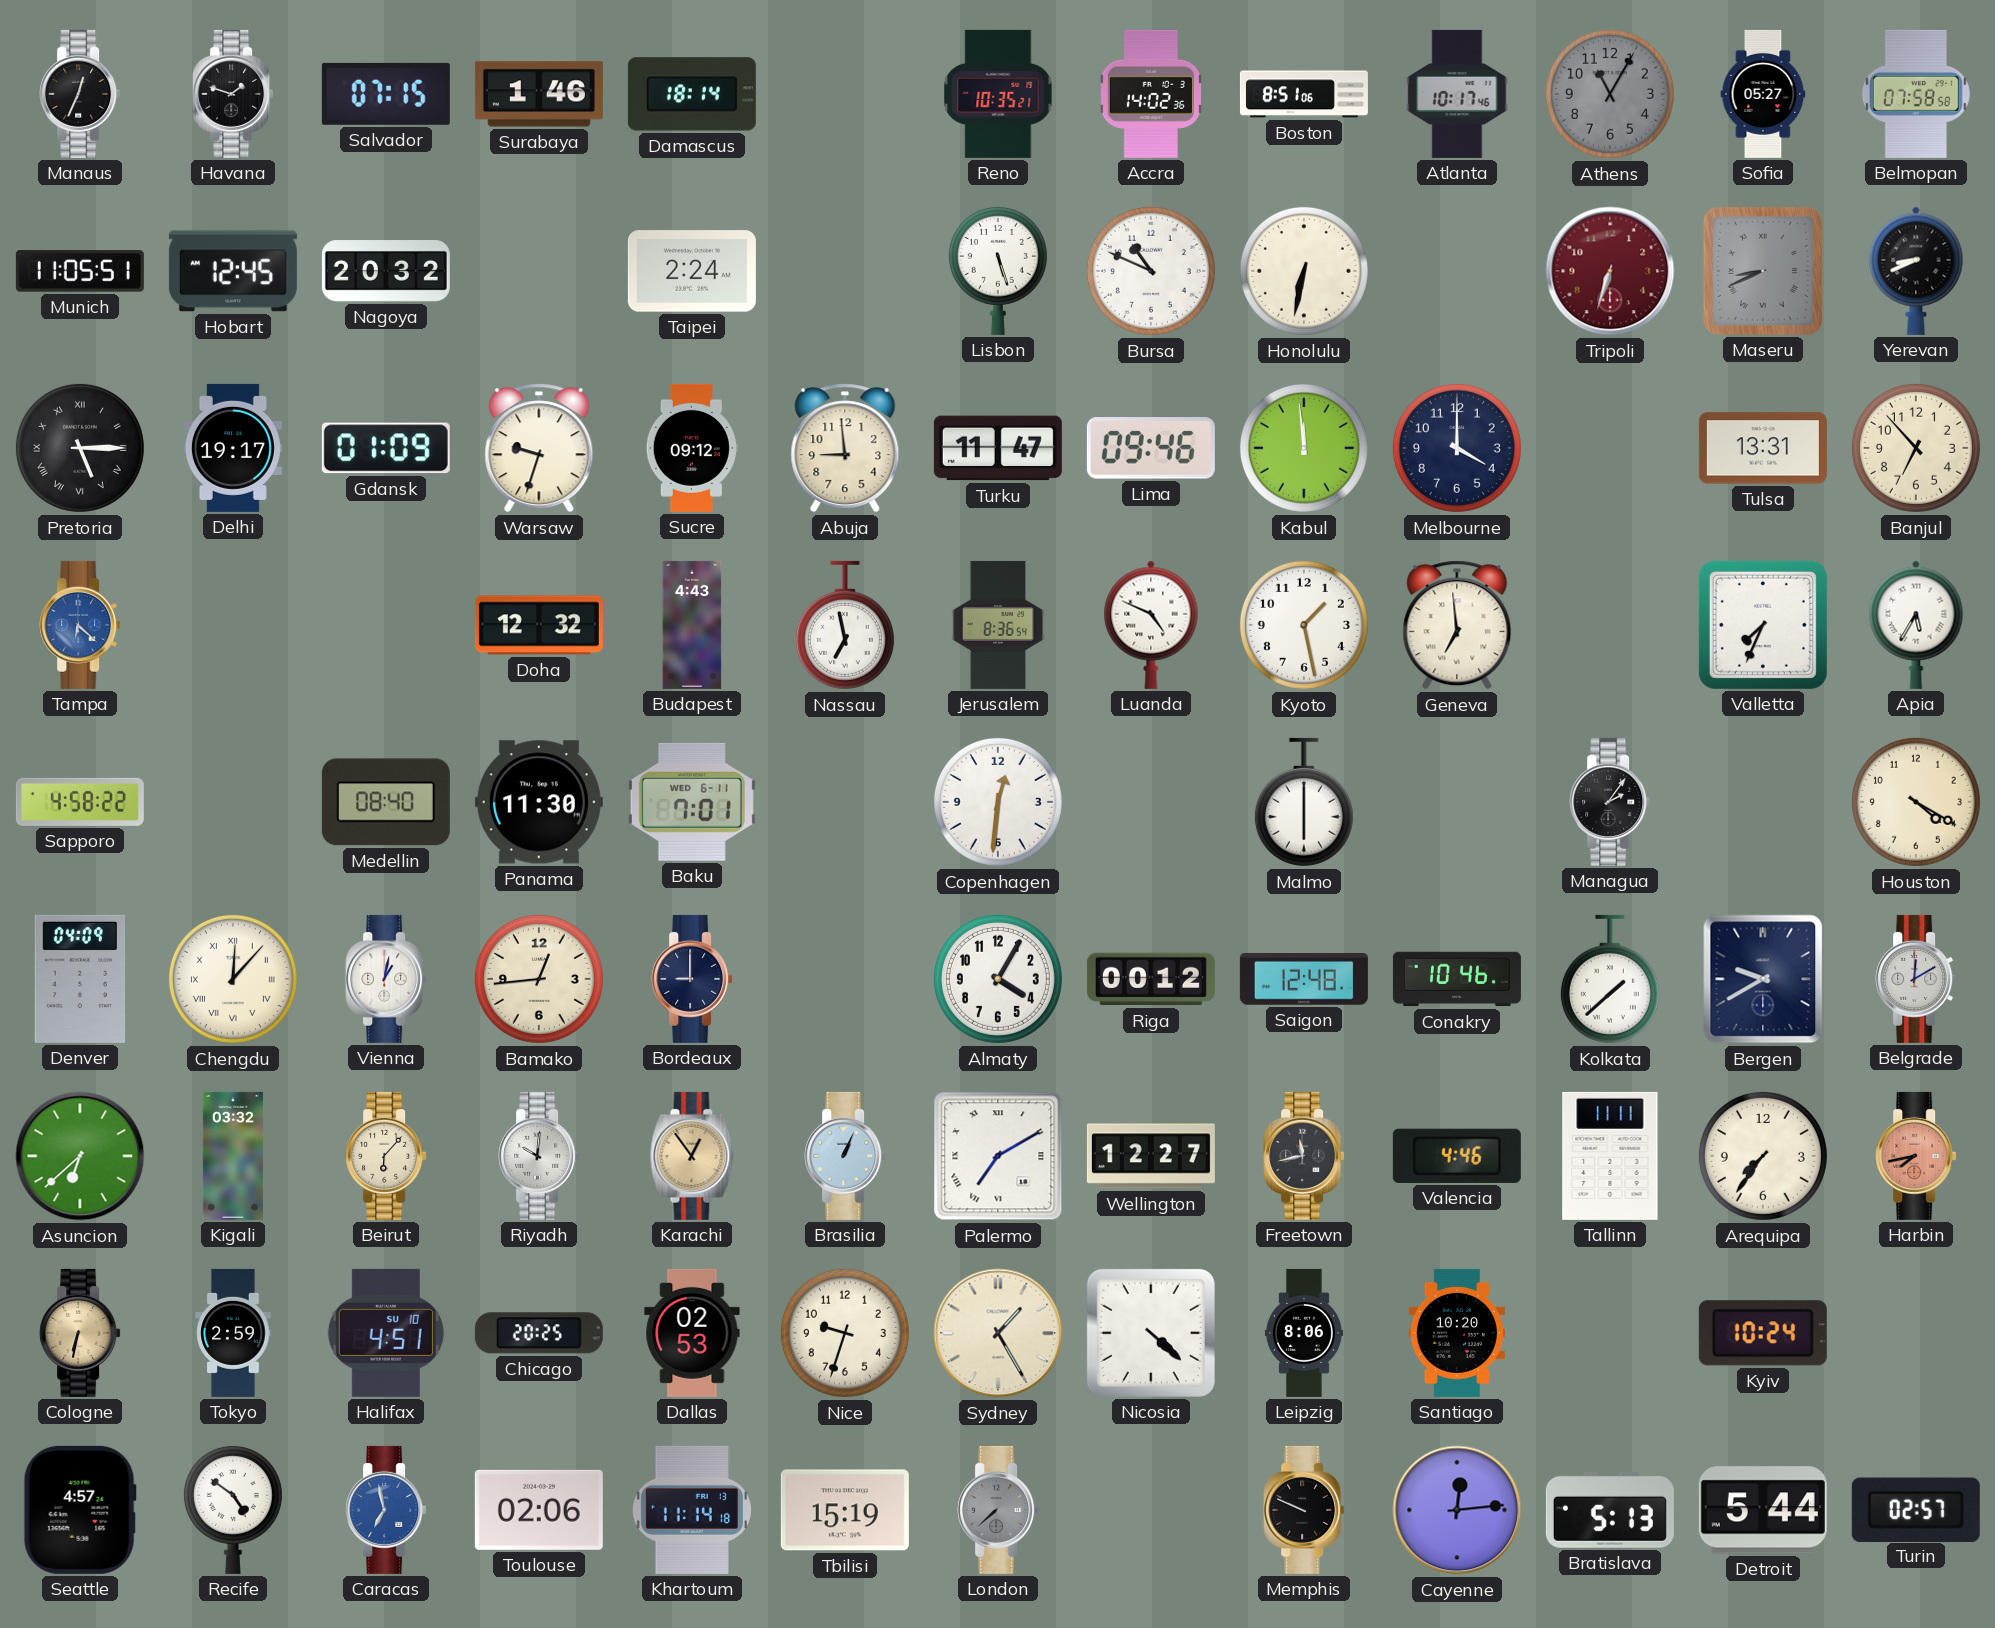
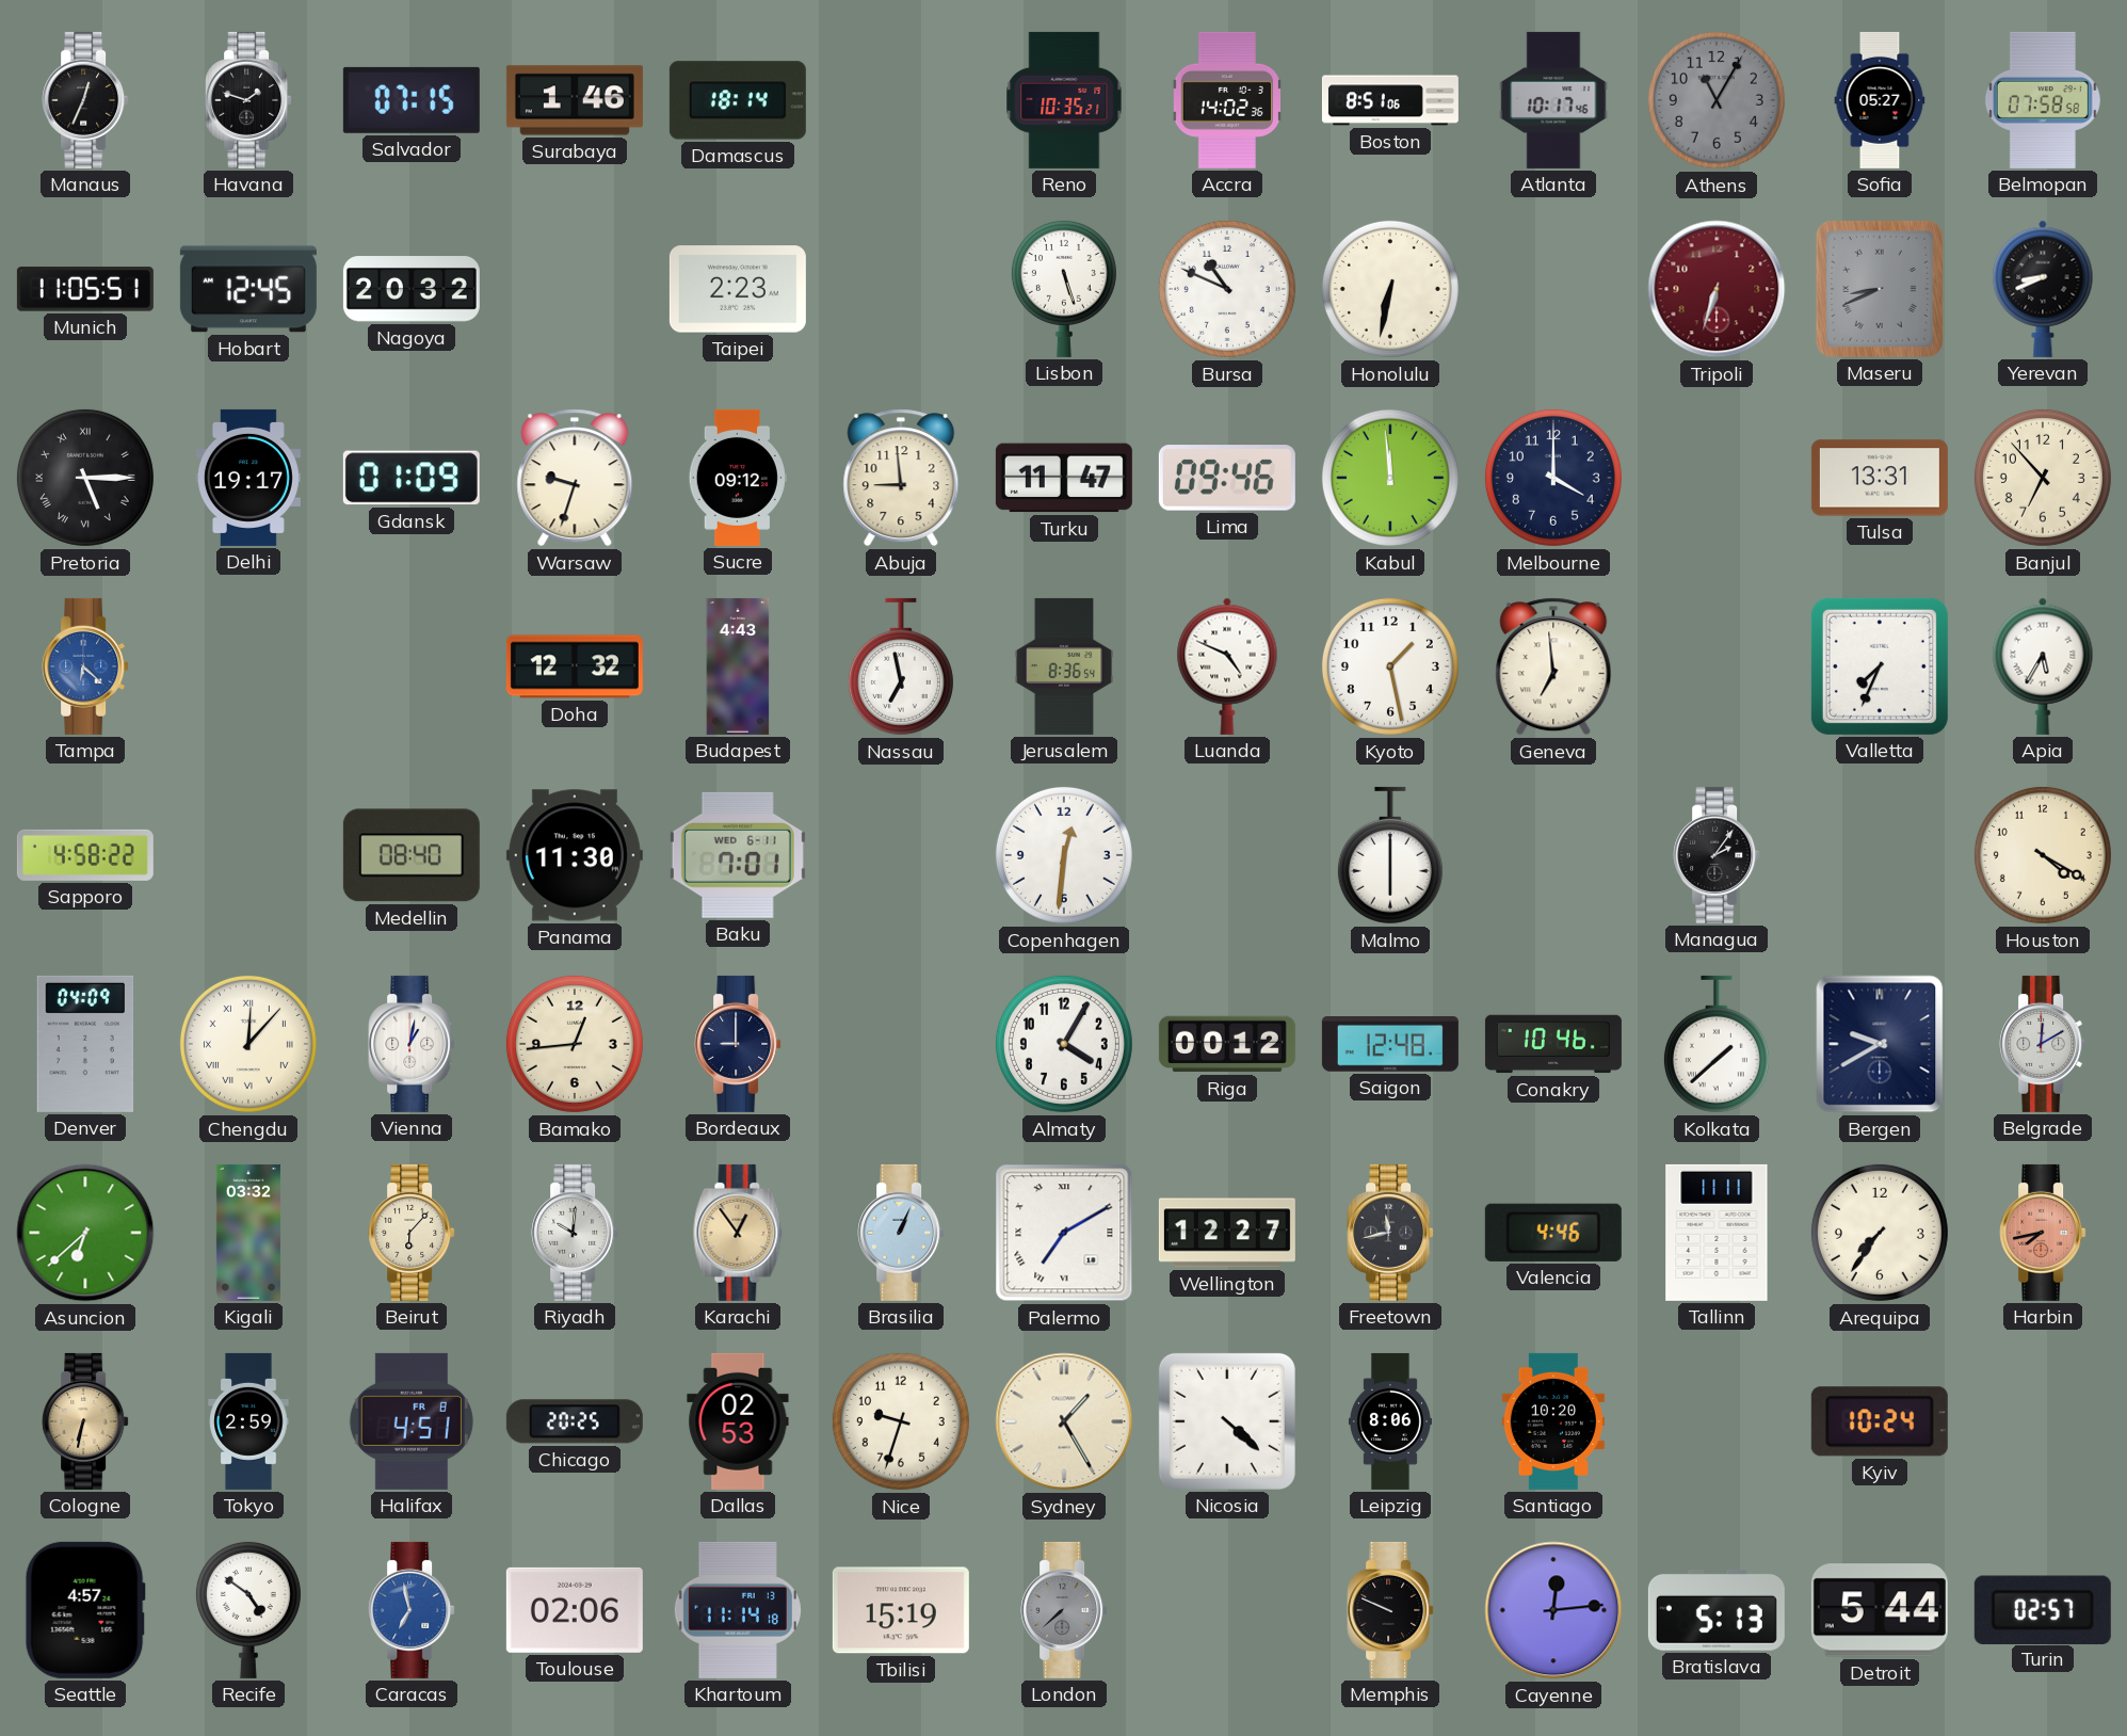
Taipei: 2:24 -> 2:23
Halifax date: SU 10 -> FR 8
